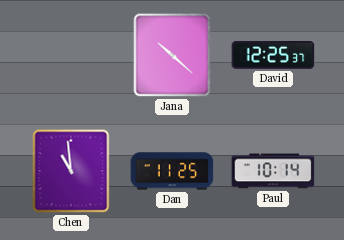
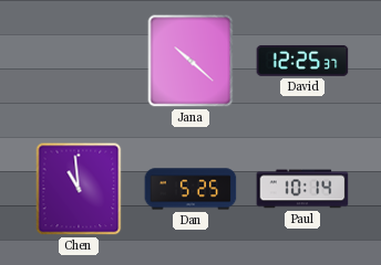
Dan: 11:25 -> 5:25
